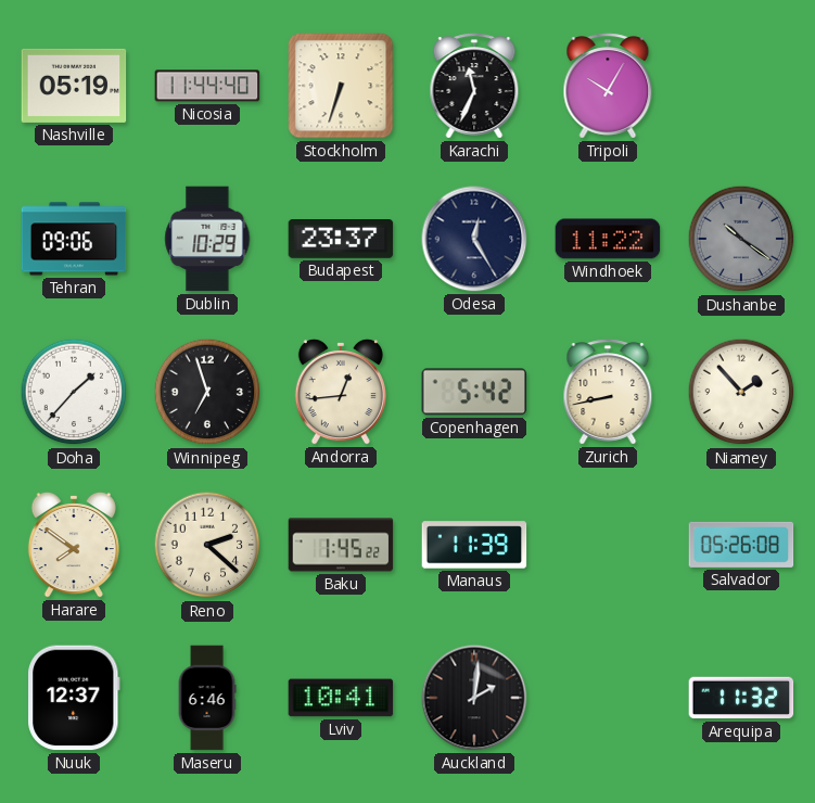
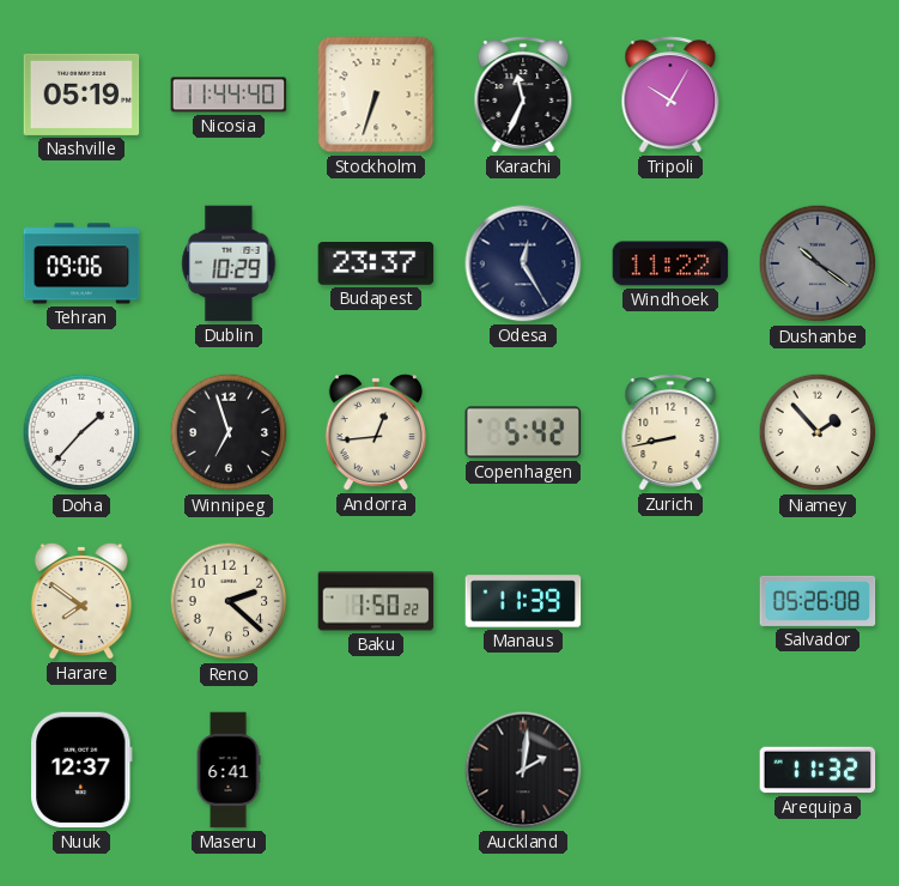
Baku: 1:45 -> 1:50
Maseru: 6:46 -> 6:41
Lviv: 10:41 -> none
